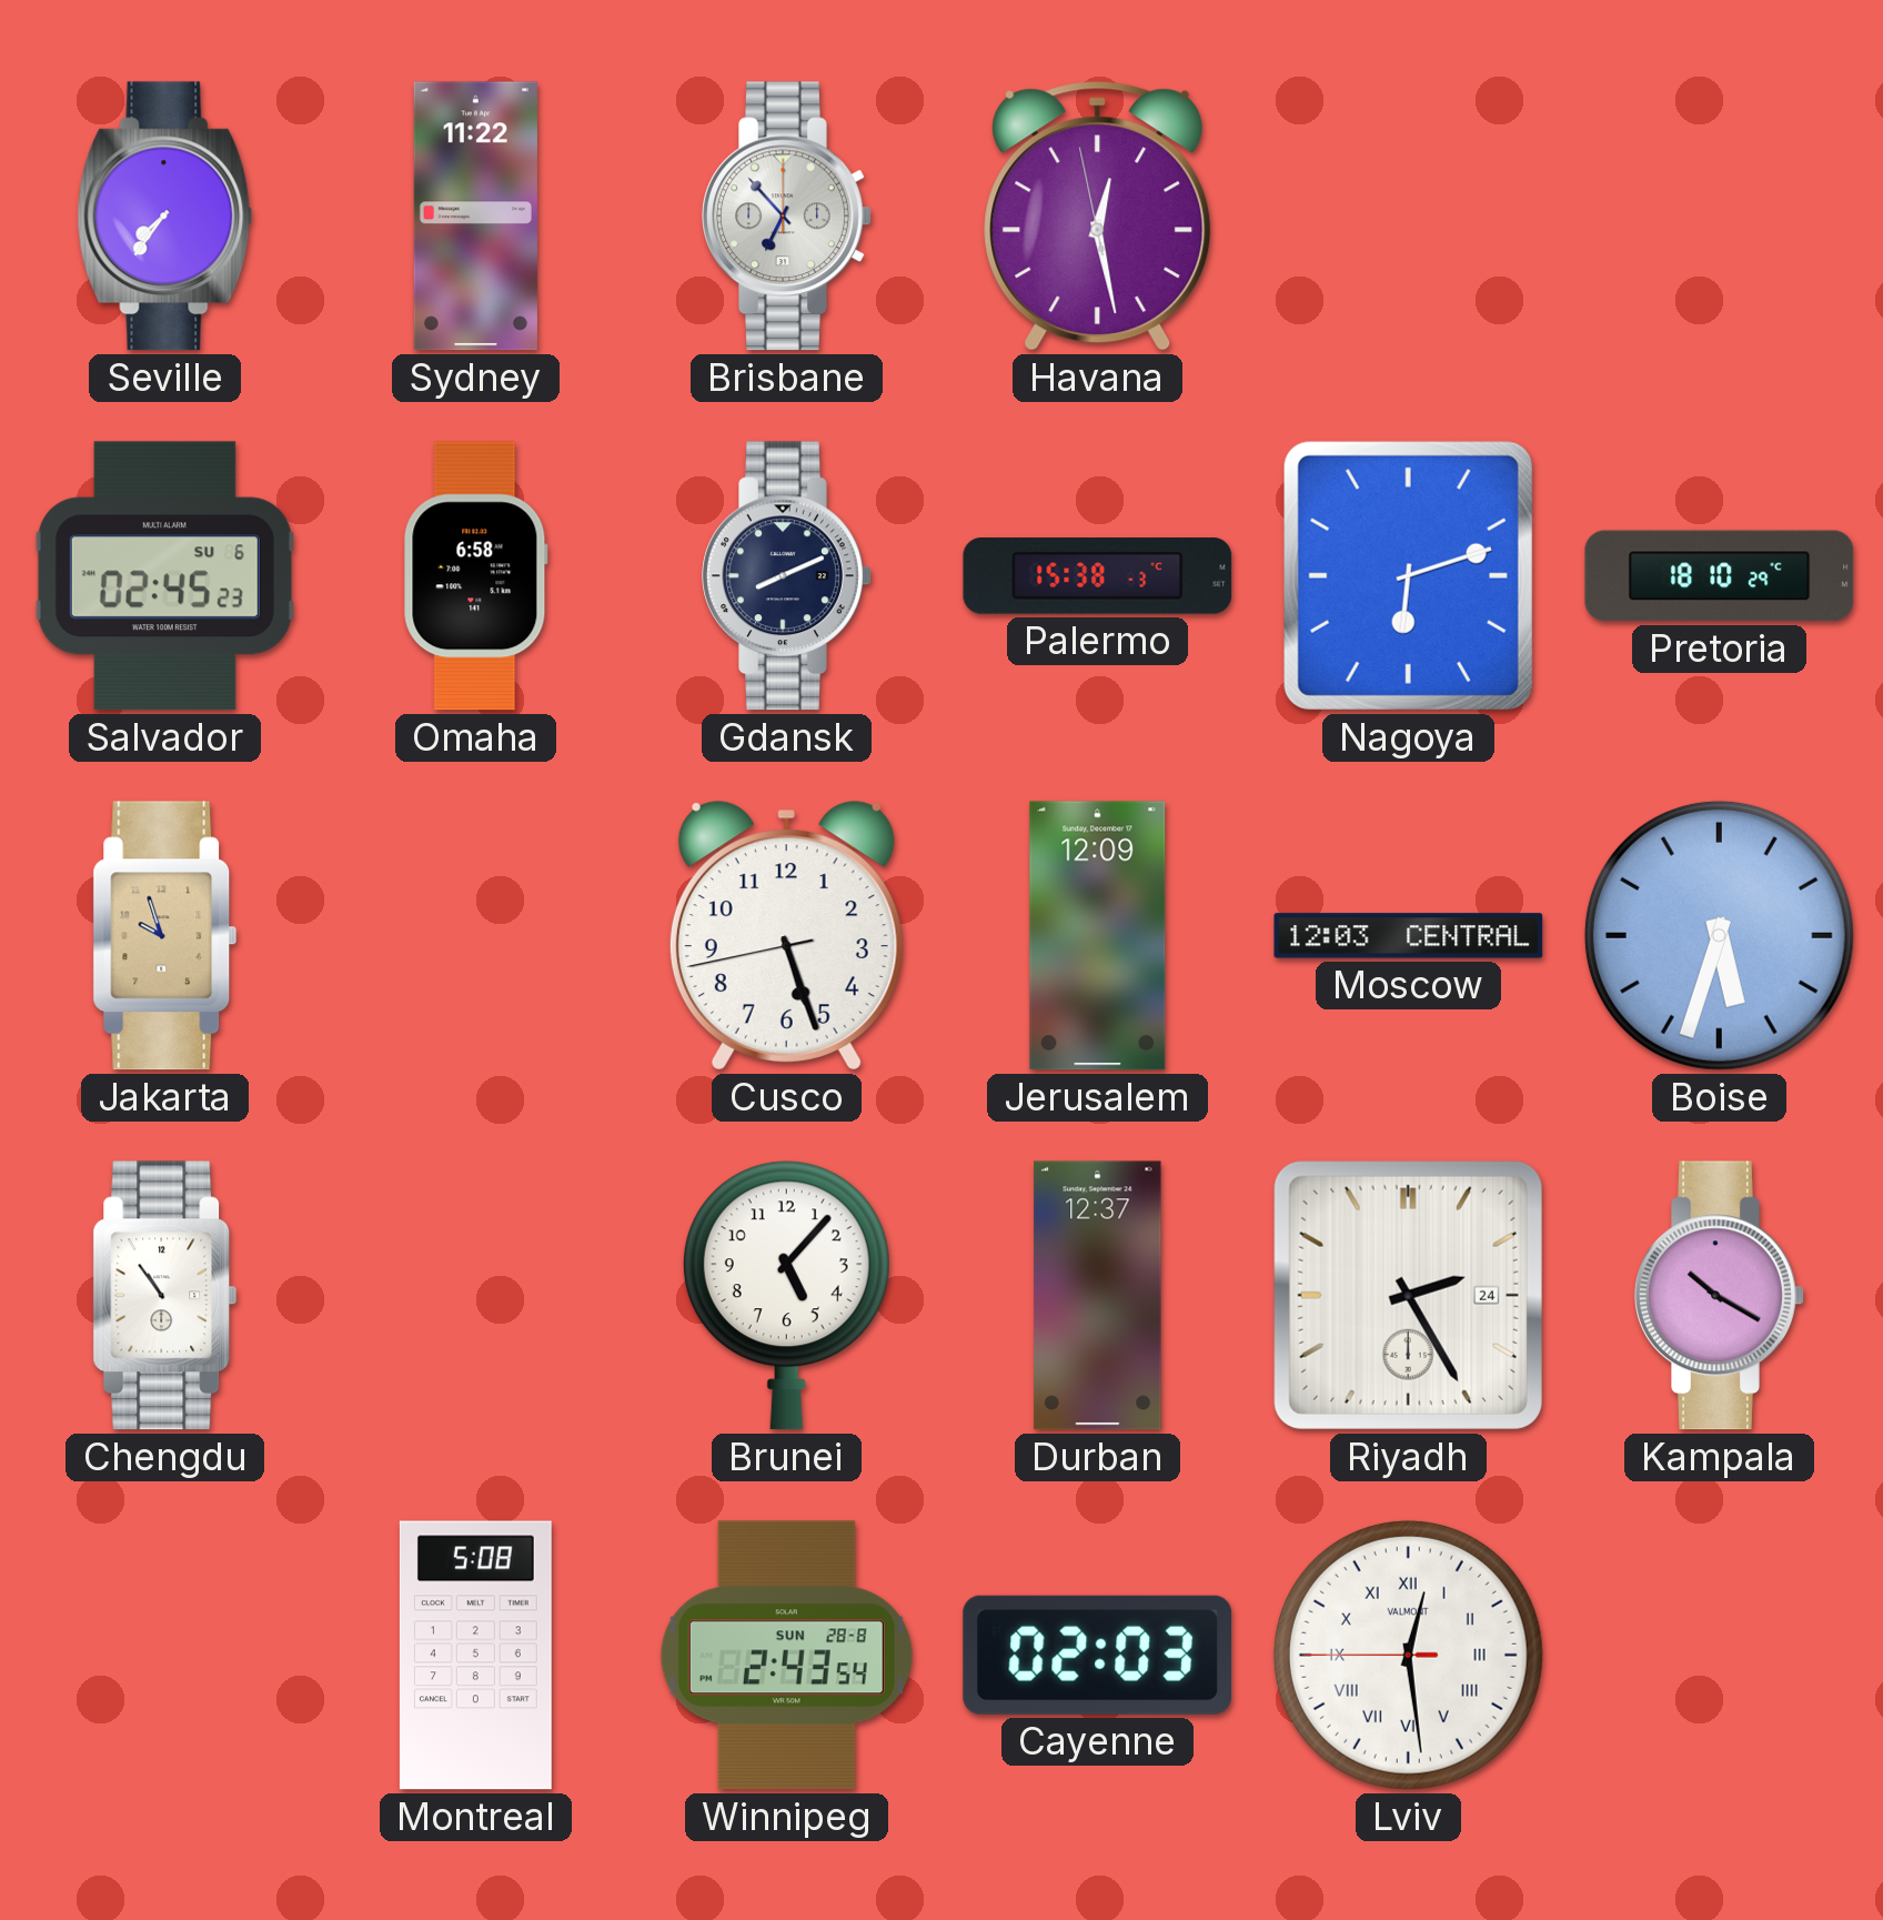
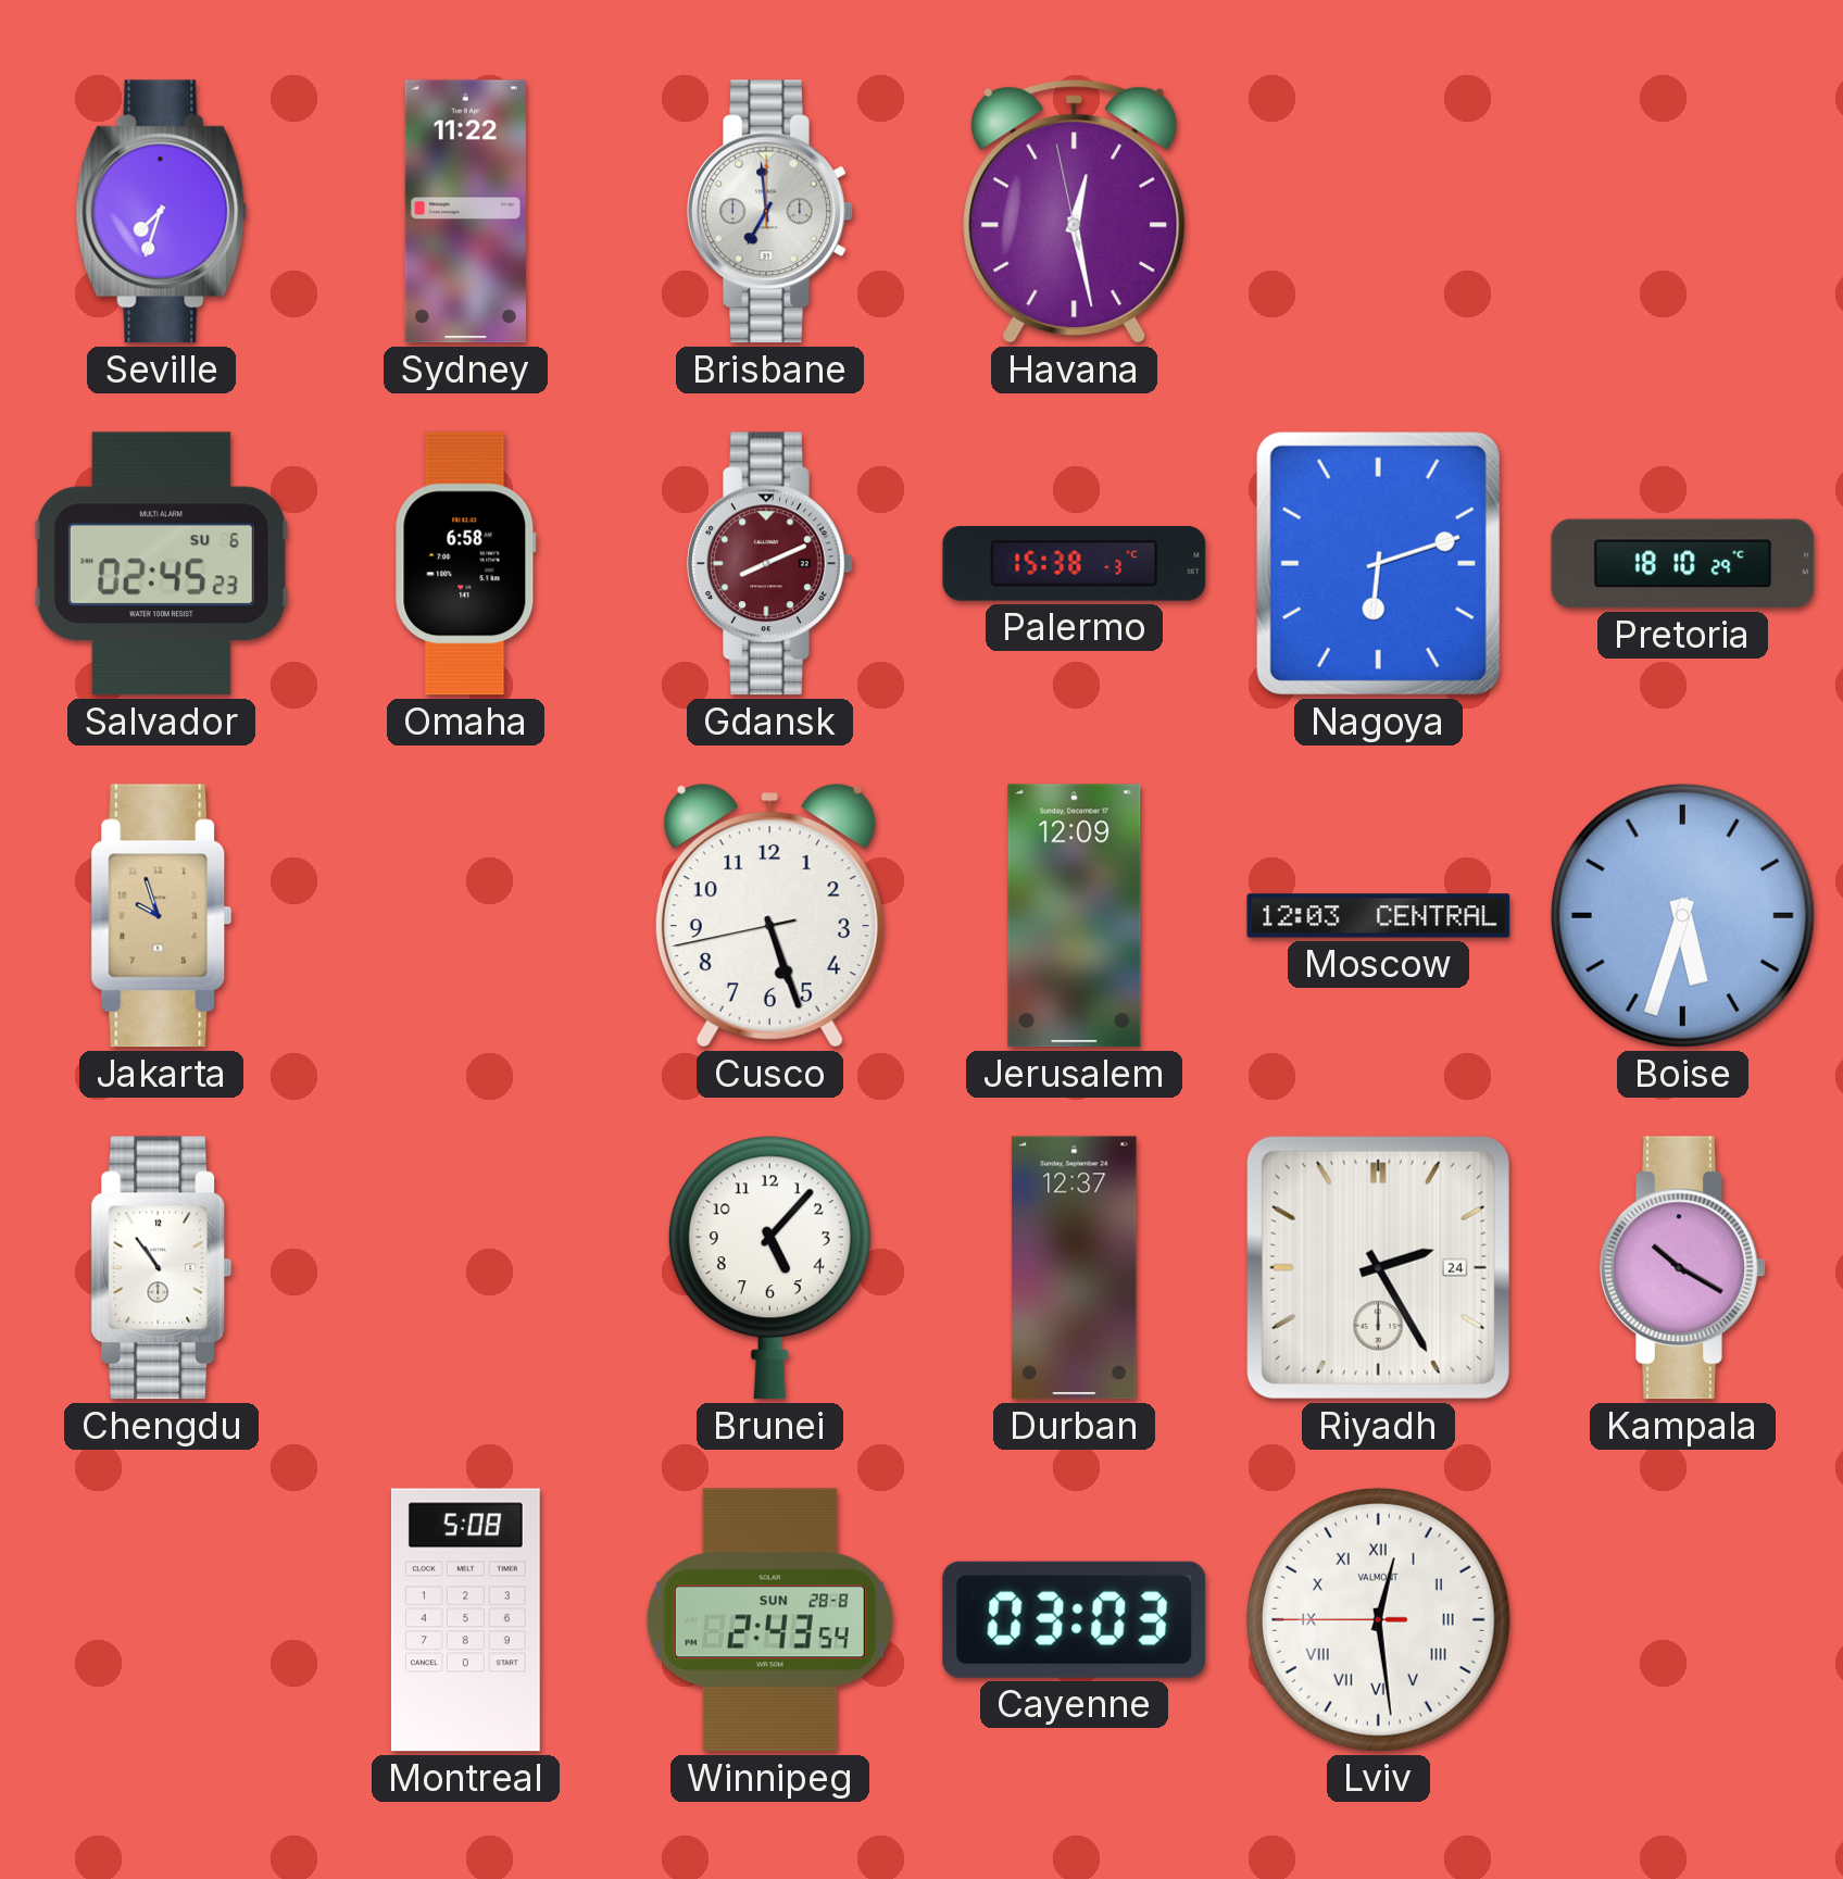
Seville: 7:36 -> 7:33
Brisbane: 6:53 -> 6:59
Gdansk dial: navy -> burgundy
Cayenne: 02:03 -> 03:03
